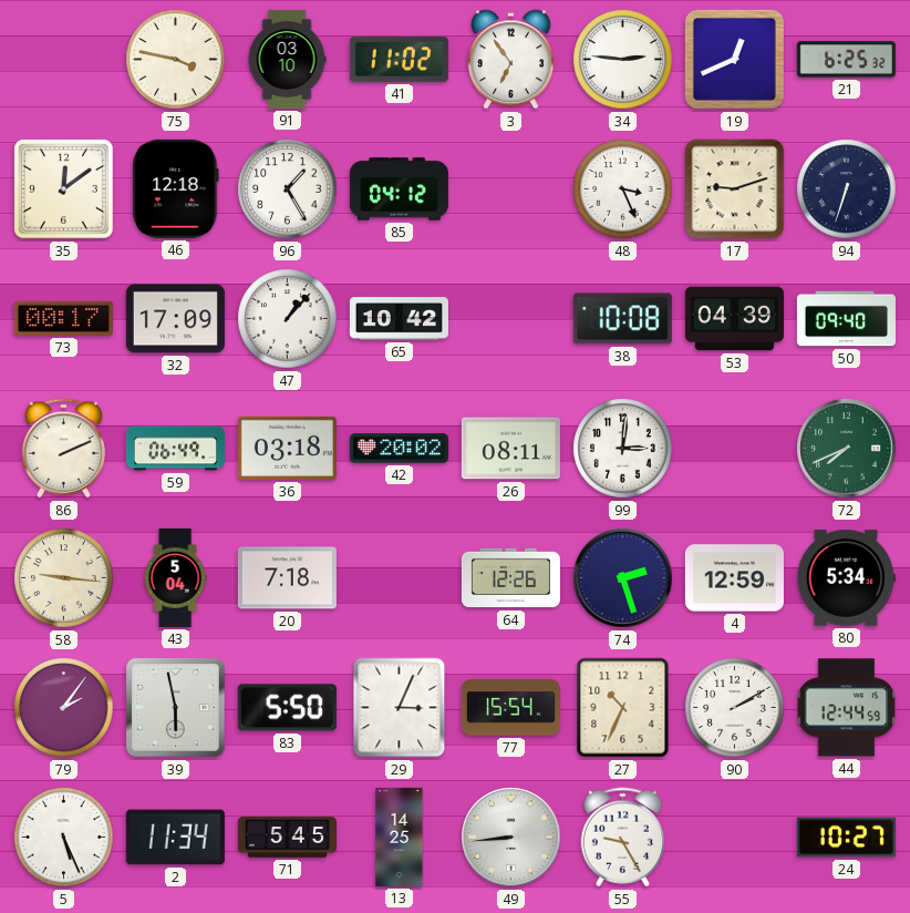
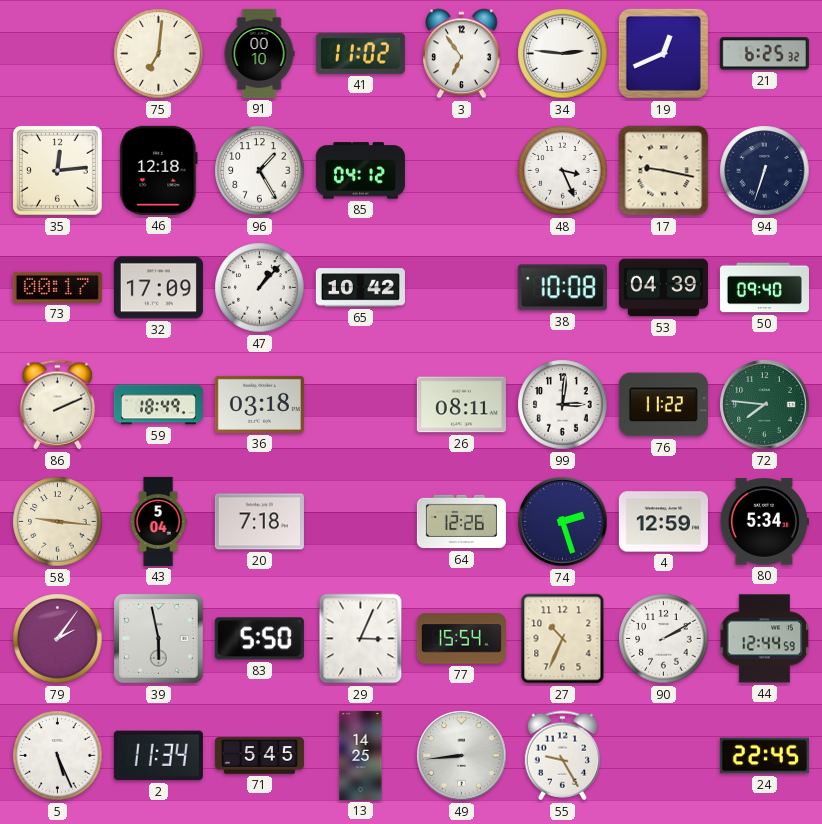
75: 3:47 -> 7:01
91: 03:10 -> 00:10
35: 12:09 -> 12:14
17: 9:12 -> 9:17
59: 06:49 -> 18:49
42: 20:02 -> none
76: none -> 11:22
72: 7:41 -> 7:46
24: 10:27 -> 22:45
